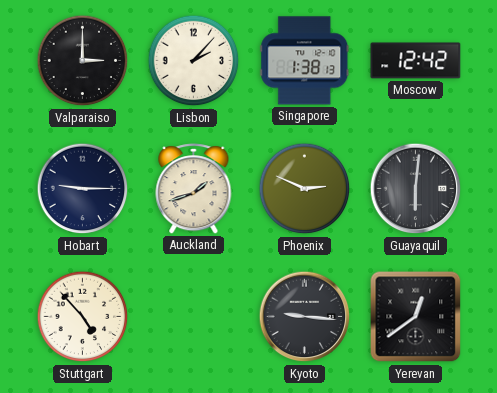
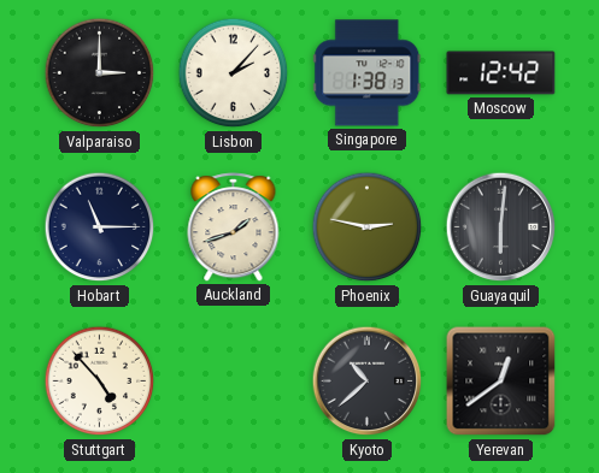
Hobart: 9:15 -> 11:15
Phoenix: 2:49 -> 2:47
Kyoto: 9:16 -> 10:38
